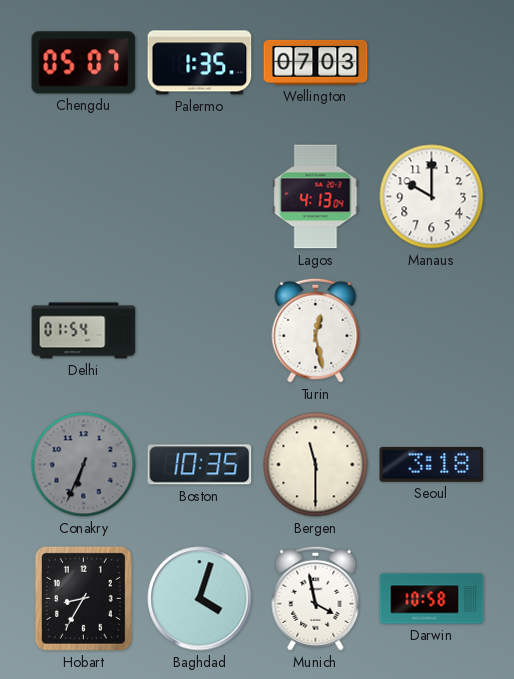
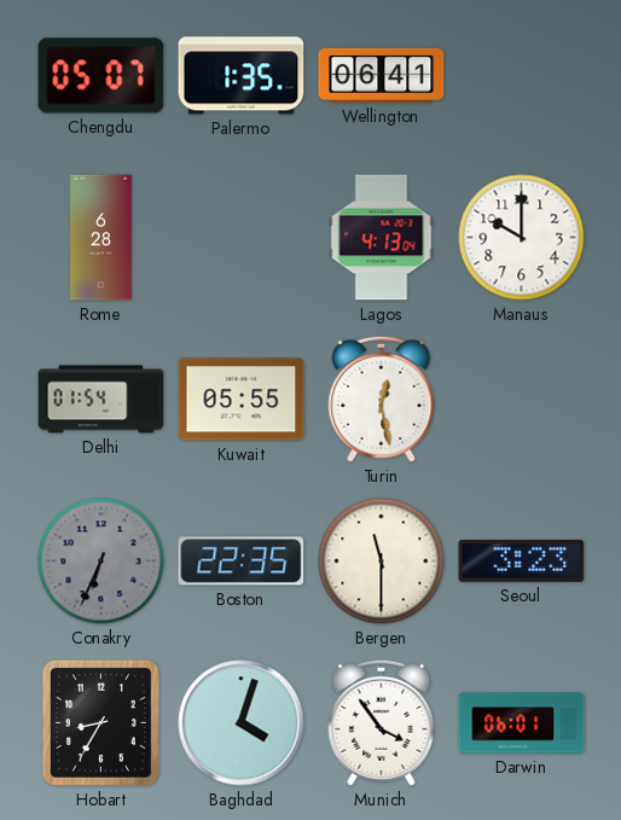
Wellington: 07:03 -> 06:41
Rome: none -> 6:28
Kuwait: none -> 05:55
Boston: 10:35 -> 22:35
Seoul: 3:18 -> 3:23
Munich: 3:58 -> 3:54
Darwin: 10:58 -> 06:01
